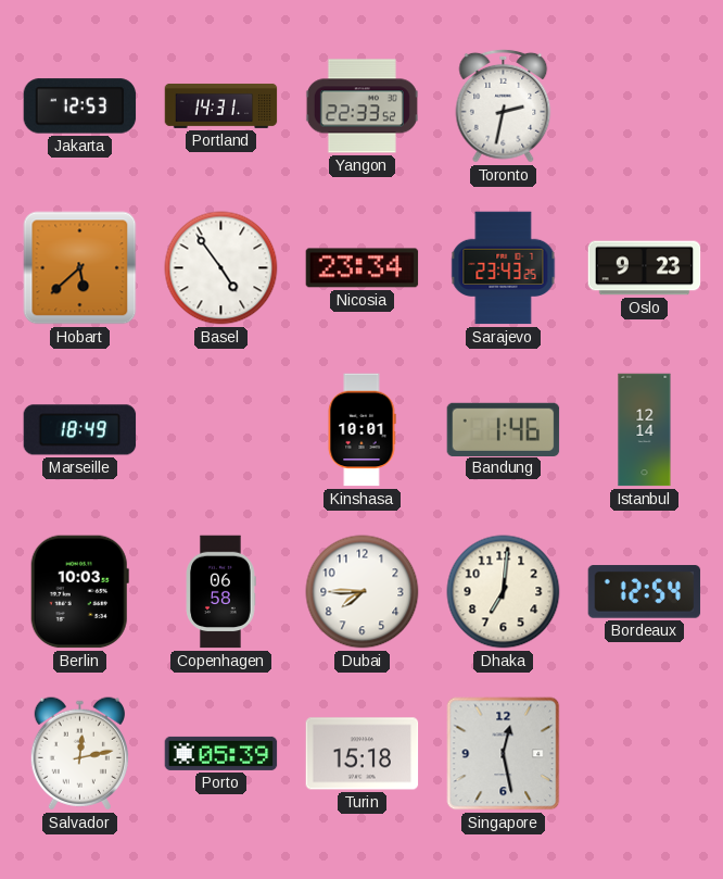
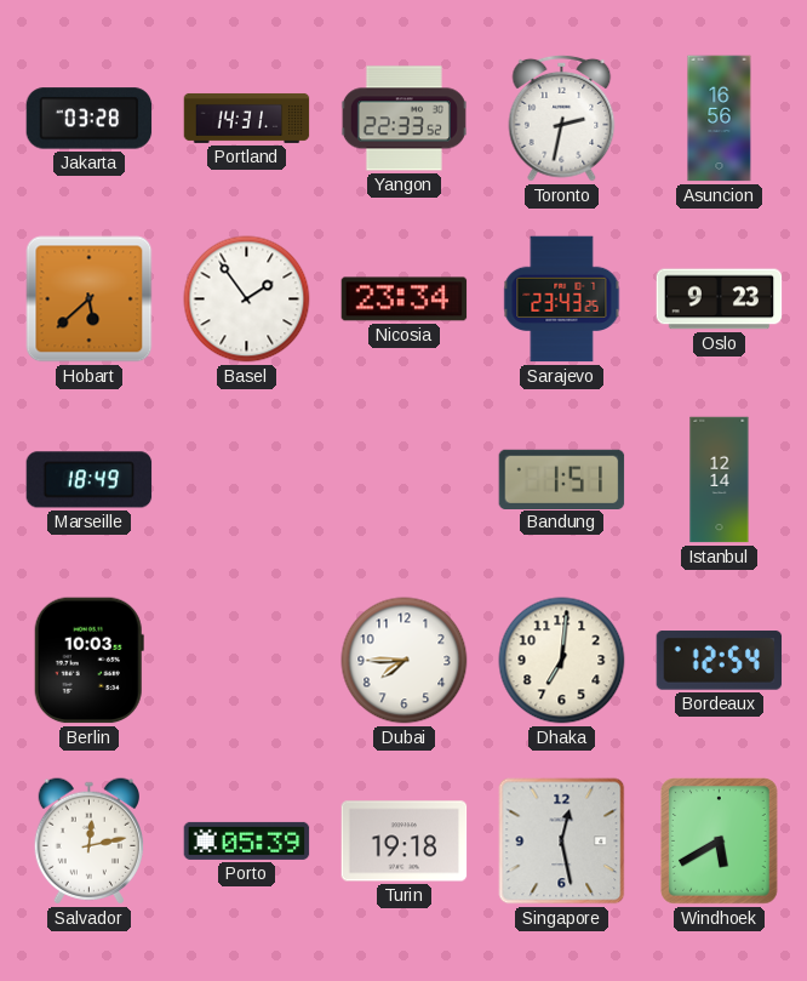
Jakarta: 12:53 -> 03:28
Asuncion: none -> 16:56
Basel: 4:54 -> 1:54
Kinshasa: 10:01 -> none
Bandung: 1:46 -> 1:51
Copenhagen: 06:58 -> none
Turin: 15:18 -> 19:18
Windhoek: none -> 5:40
